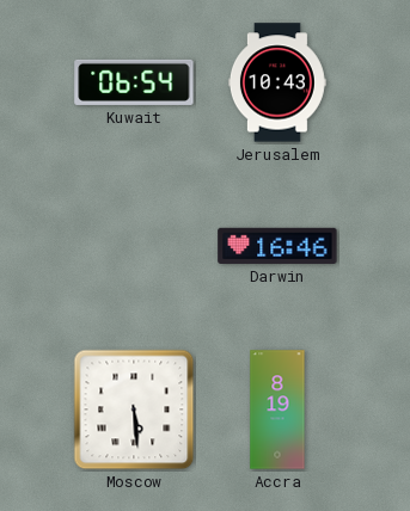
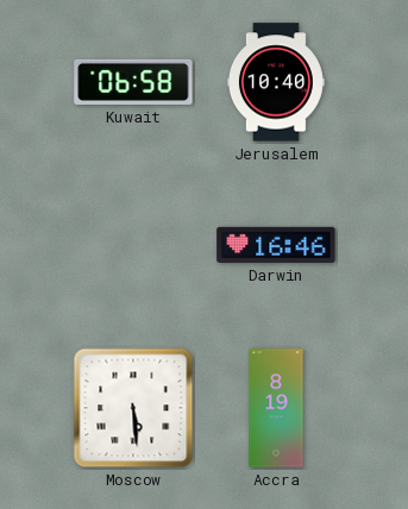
Kuwait: 06:54 -> 06:58
Jerusalem: 10:43 -> 10:40
